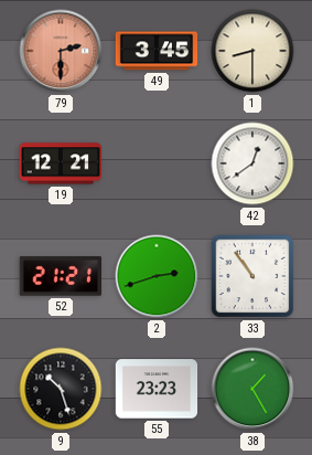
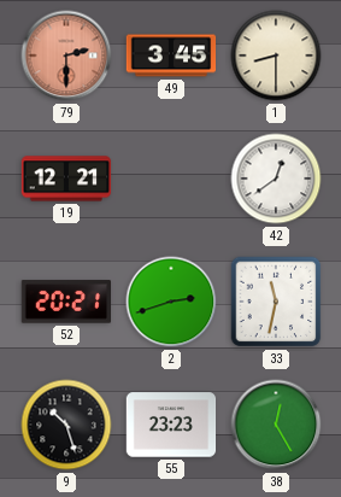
52: 21:21 -> 20:21
33: 10:54 -> 11:32
38: 1:25 -> 12:25
